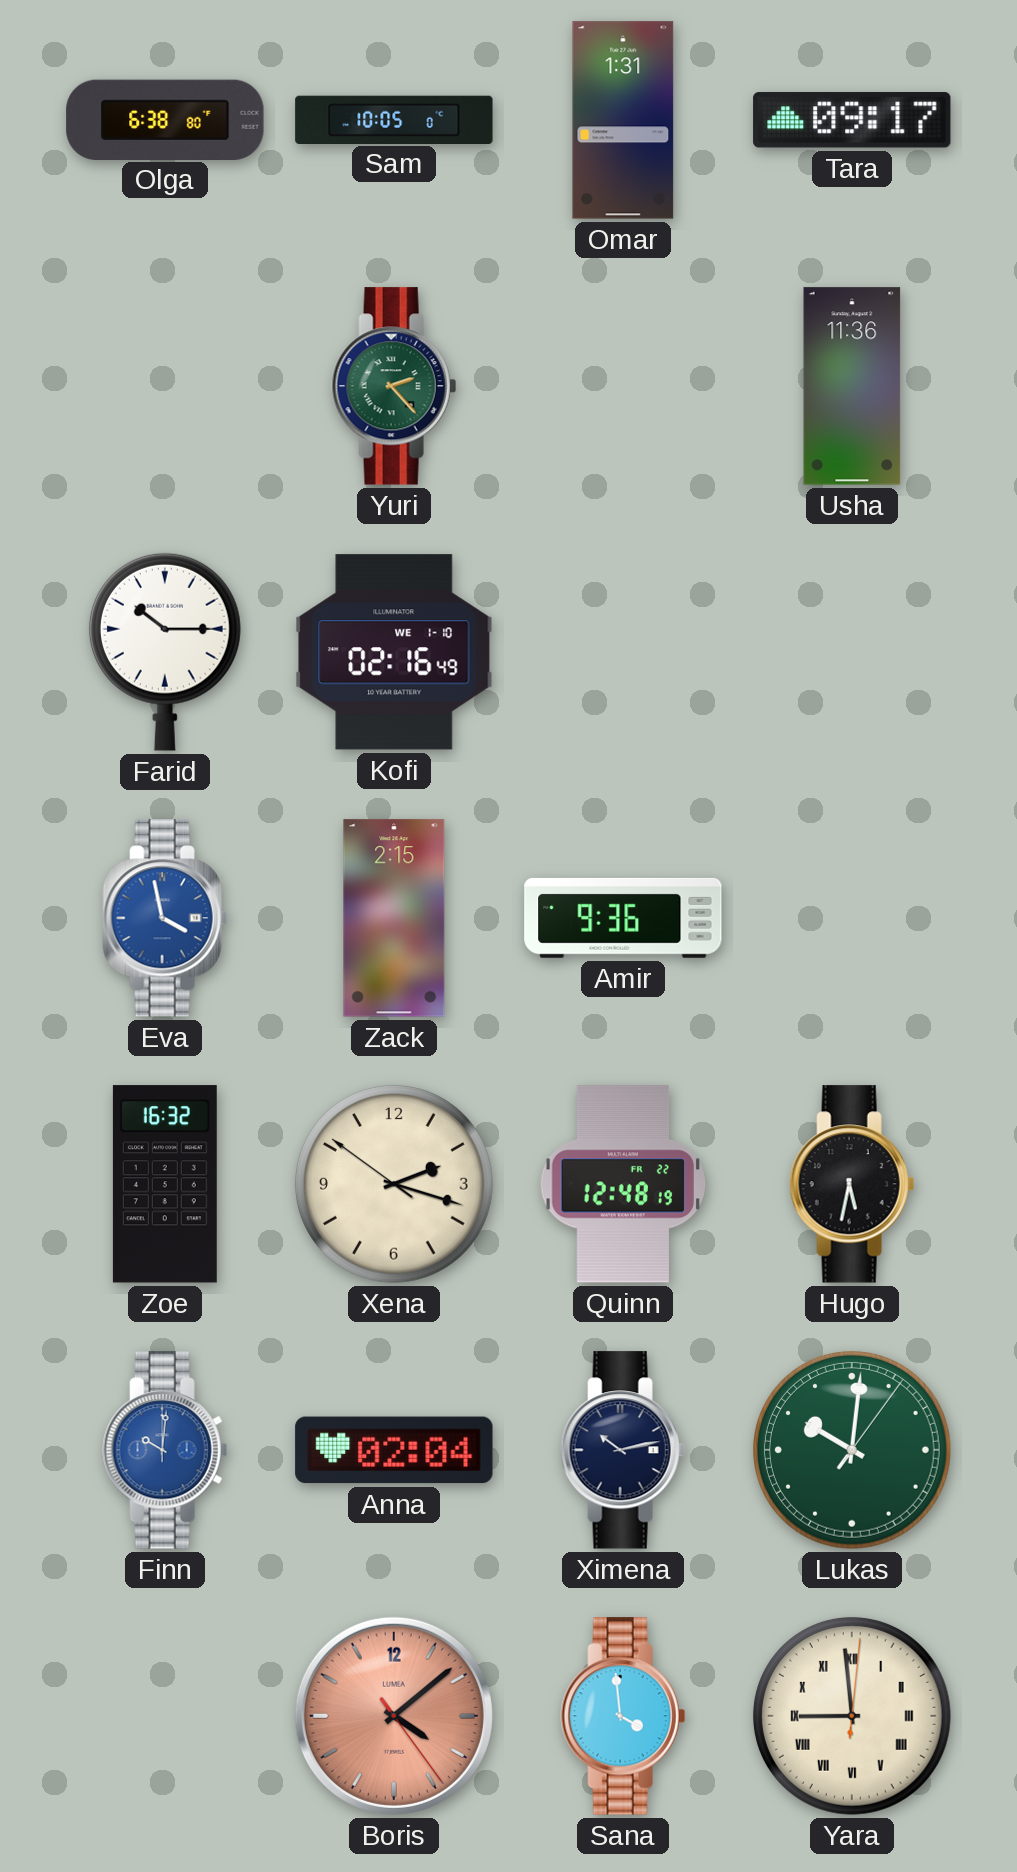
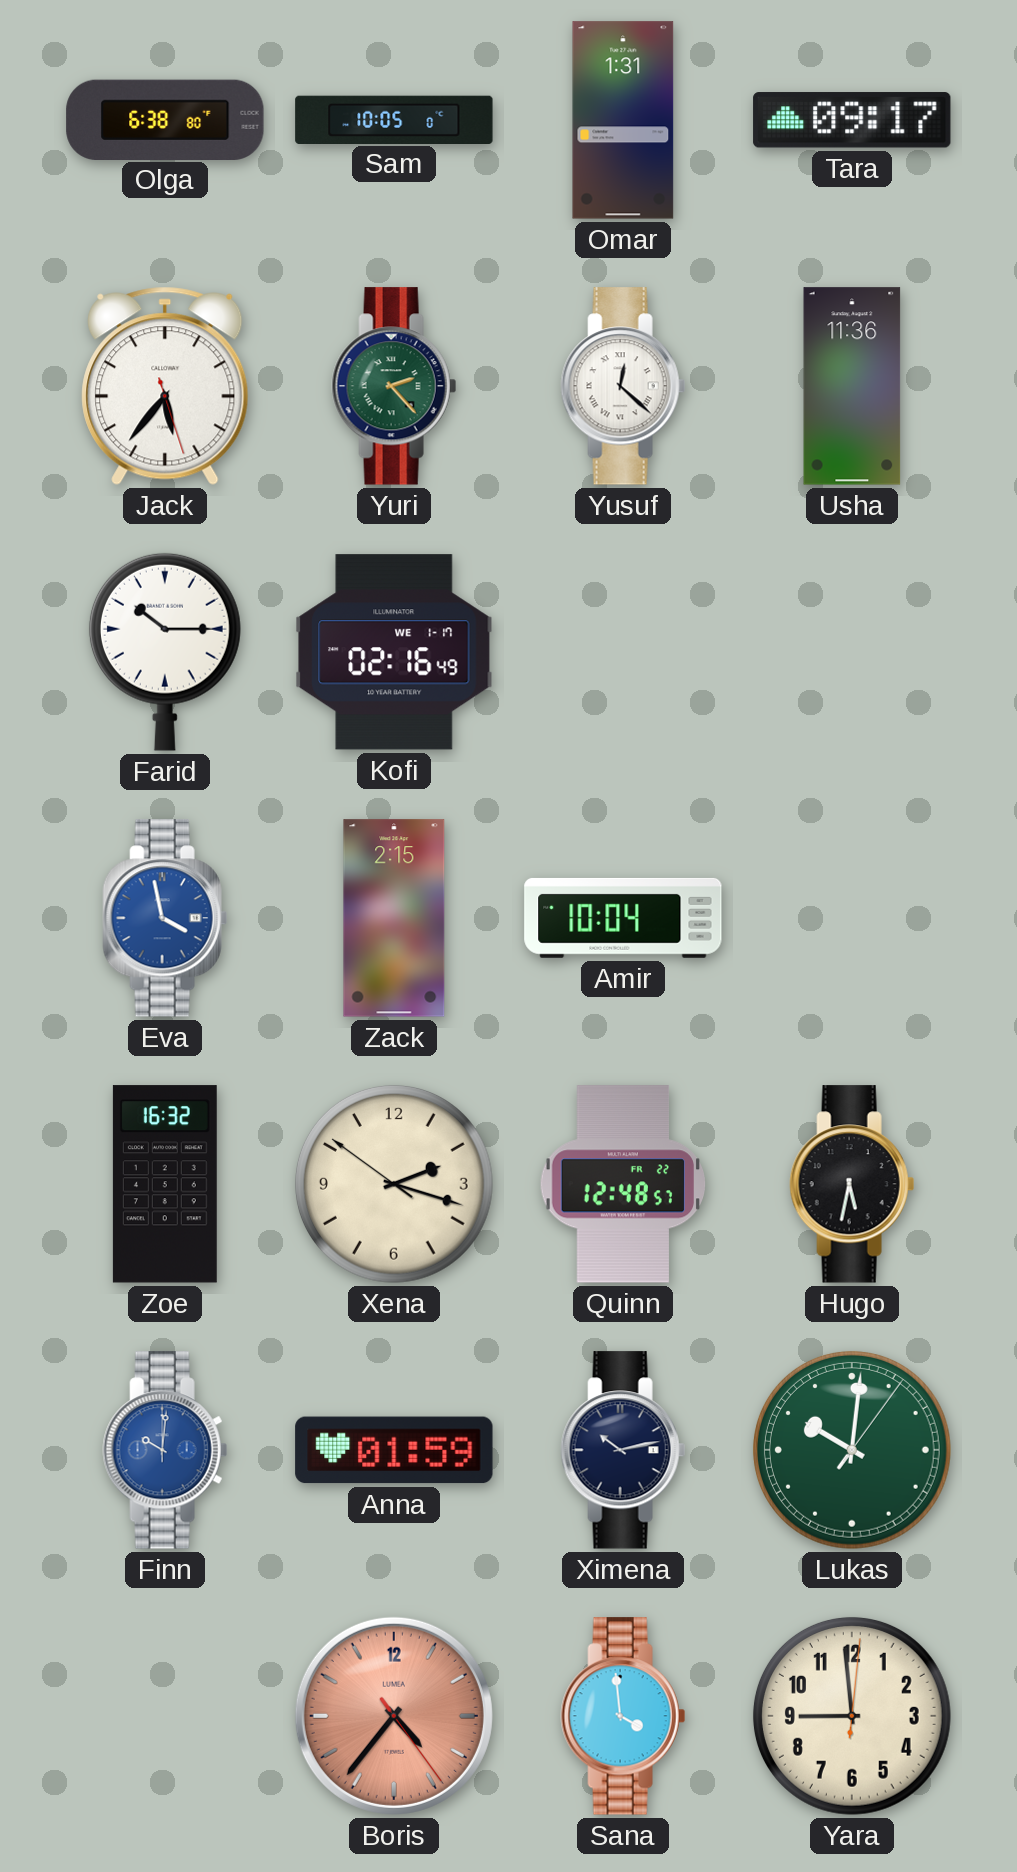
Jack: none -> 5:36
Yusuf: none -> 12:22
Kofi date: WE 1-10 -> WE 1-17
Amir: 9:36 -> 10:04
Quinn: 12:48:19 -> 12:48:57
Anna: 02:04 -> 01:59
Boris: 4:08 -> 4:36
Yara numerals: Roman -> Arabic
